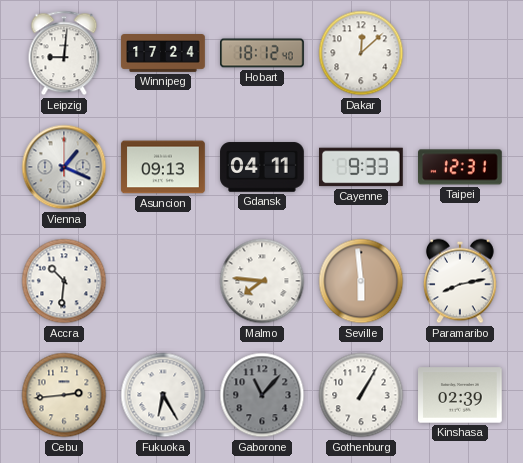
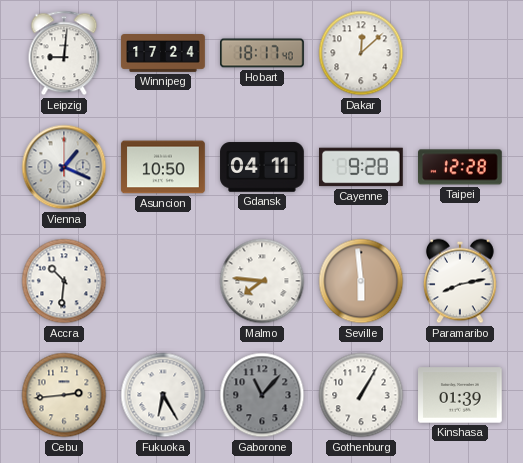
Hobart: 18:12 -> 18:17
Asuncion: 09:13 -> 10:50
Cayenne: 9:33 -> 9:28
Taipei: 12:31 -> 12:28
Kinshasa: 02:39 -> 01:39
